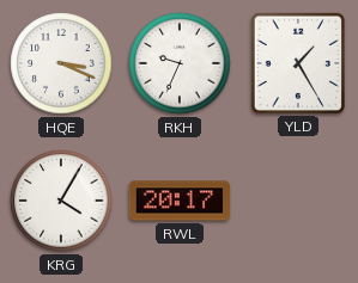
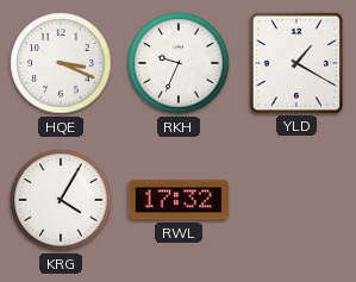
YLD: 1:25 -> 1:20
RWL: 20:17 -> 17:32
